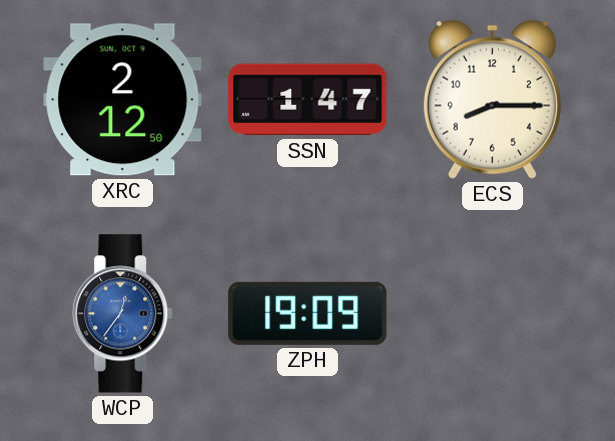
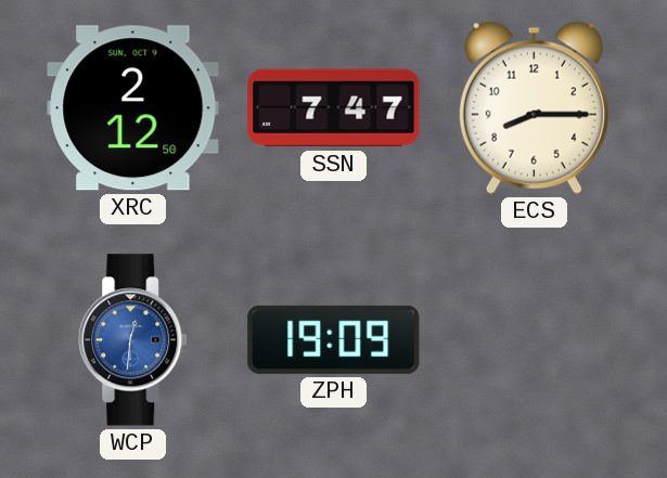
SSN: 1:47 -> 7:47
WCP: 12:36 -> 12:31
